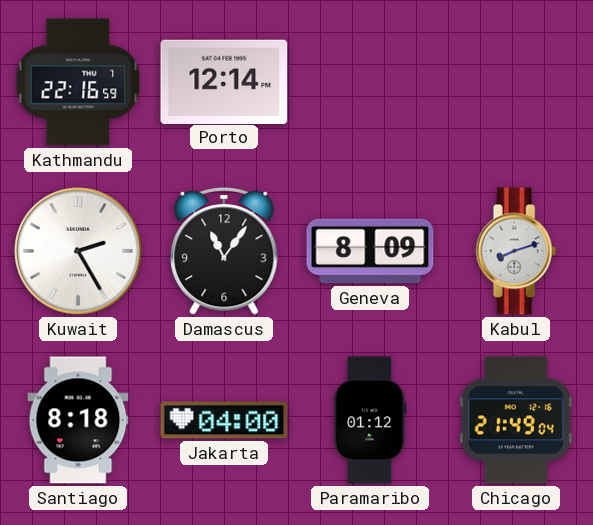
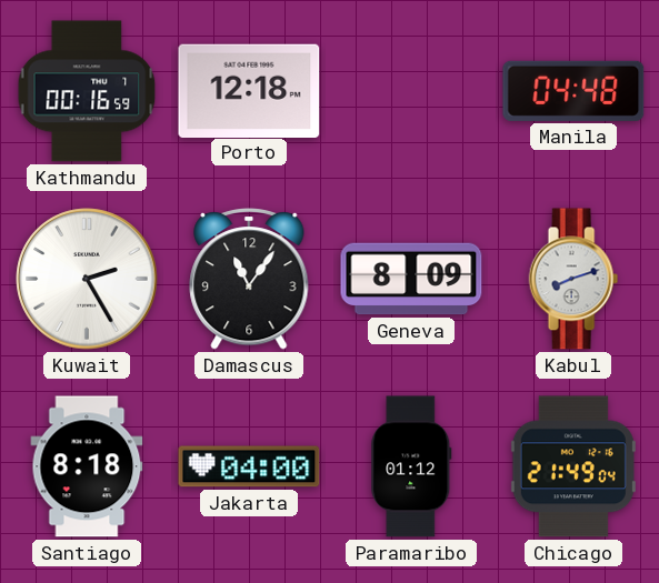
Kathmandu: 22:16 -> 00:16
Porto: 12:14 -> 12:18
Manila: none -> 04:48
